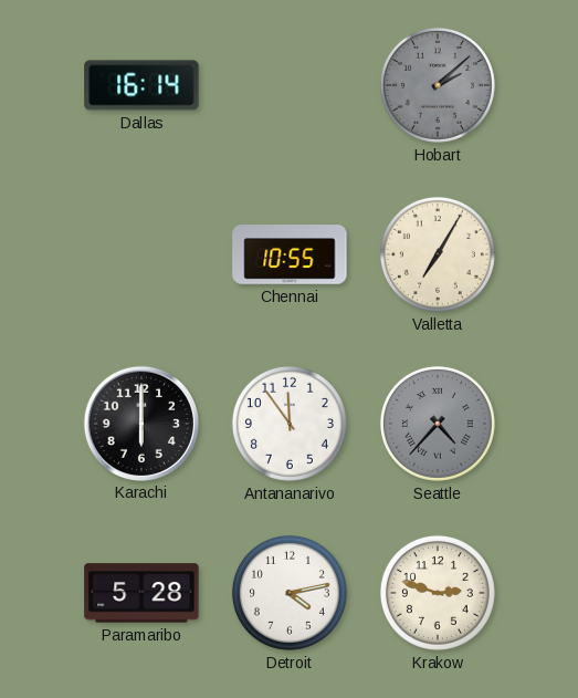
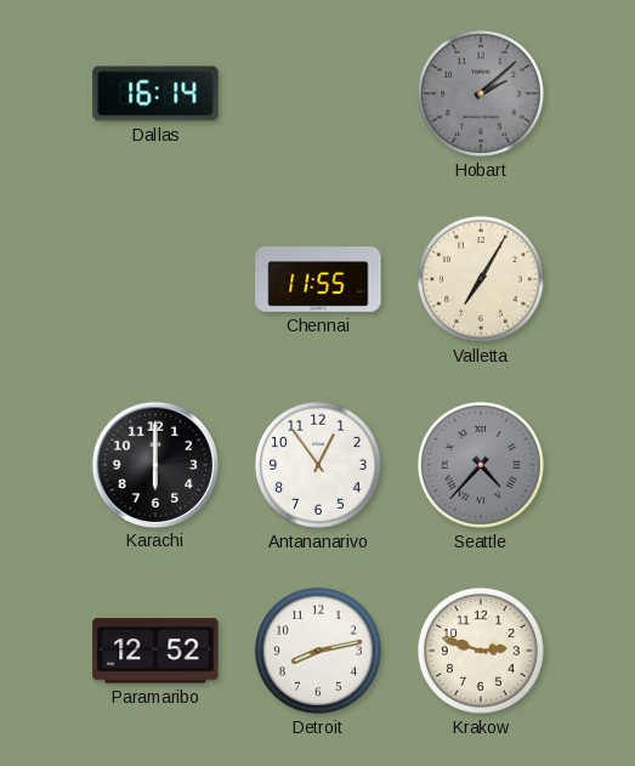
Chennai: 10:55 -> 11:55
Antananarivo: 11:54 -> 12:54
Paramaribo: 5:28 -> 12:52
Detroit: 4:13 -> 8:13
